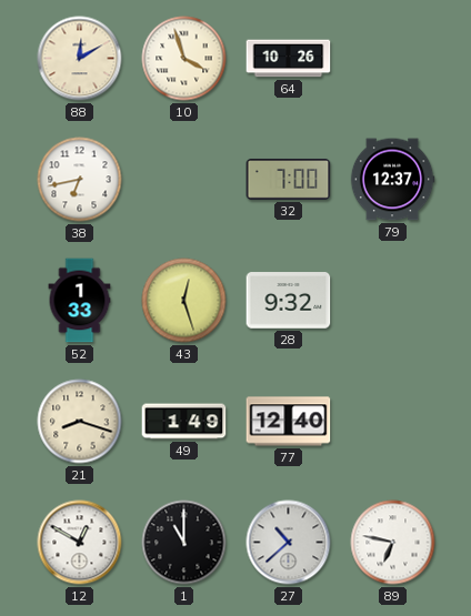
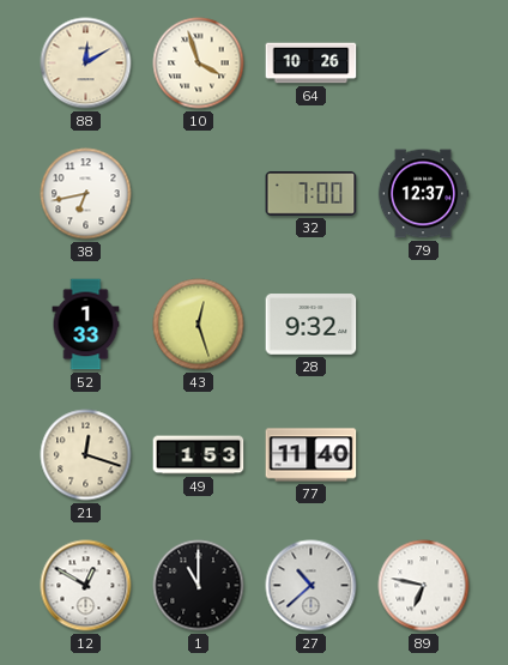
21: 8:18 -> 12:18
49: 1:49 -> 1:53
77: 12:40 -> 11:40
